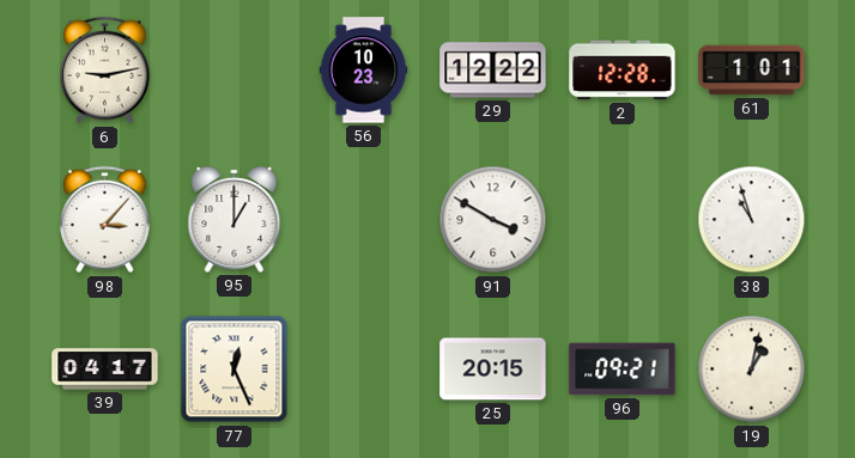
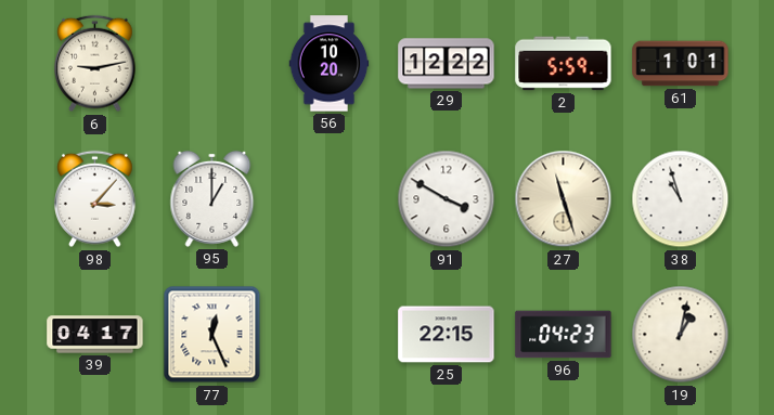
56: 10:23 -> 10:20
2: 12:28 -> 5:59
27: none -> 11:27
25: 20:15 -> 22:15
96: 09:21 -> 04:23
